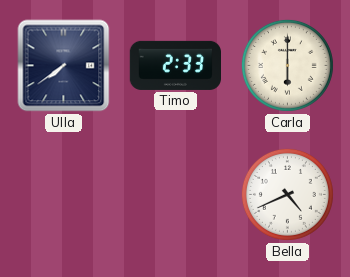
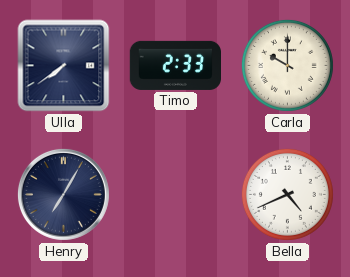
Carla: 6:00 -> 10:00
Henry: none -> 7:05
